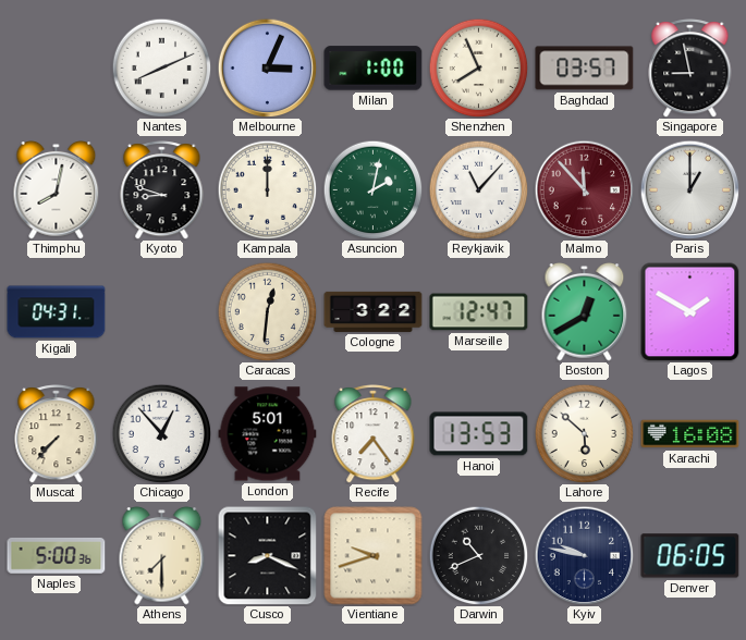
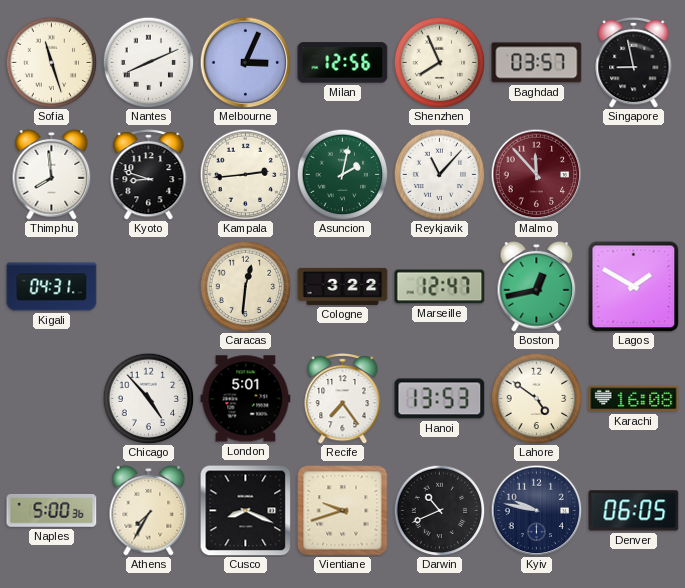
Sofia: none -> 11:27
Milan: 1:00 -> 12:56
Thimphu: 8:02 -> 7:59
Kampala: 12:00 -> 2:44
Paris: 1:00 -> none
Boston: 12:40 -> 12:43
Muscat: 7:37 -> none
Chicago: 12:53 -> 4:53
Lahore: 5:52 -> 4:51
Athens: 7:30 -> 7:35
